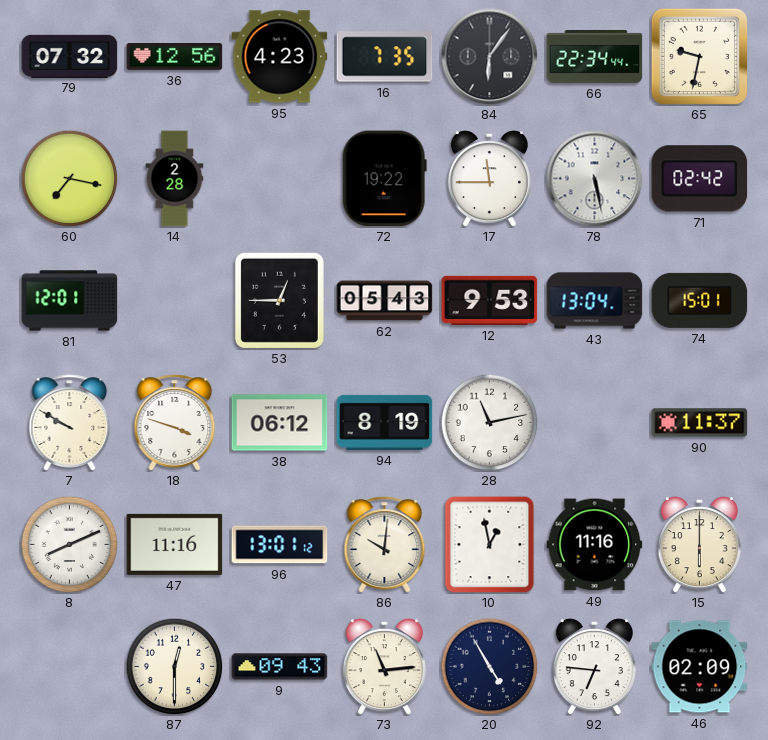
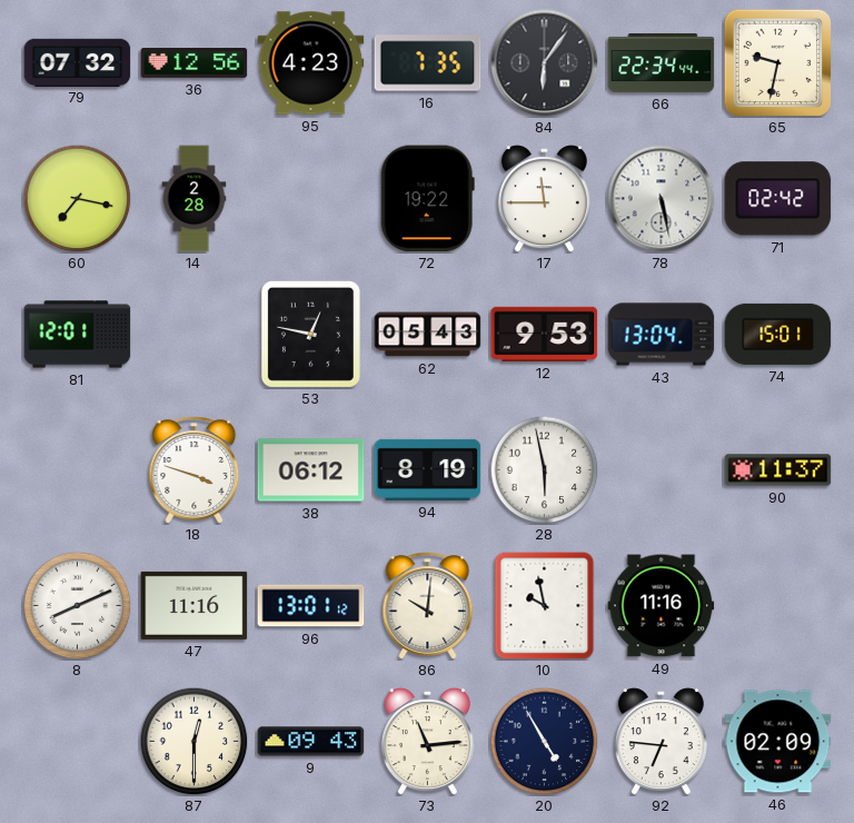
53: 12:45 -> 12:47
7: 9:50 -> none
28: 11:13 -> 5:58
10: 12:58 -> 9:58
15: 6:00 -> none
